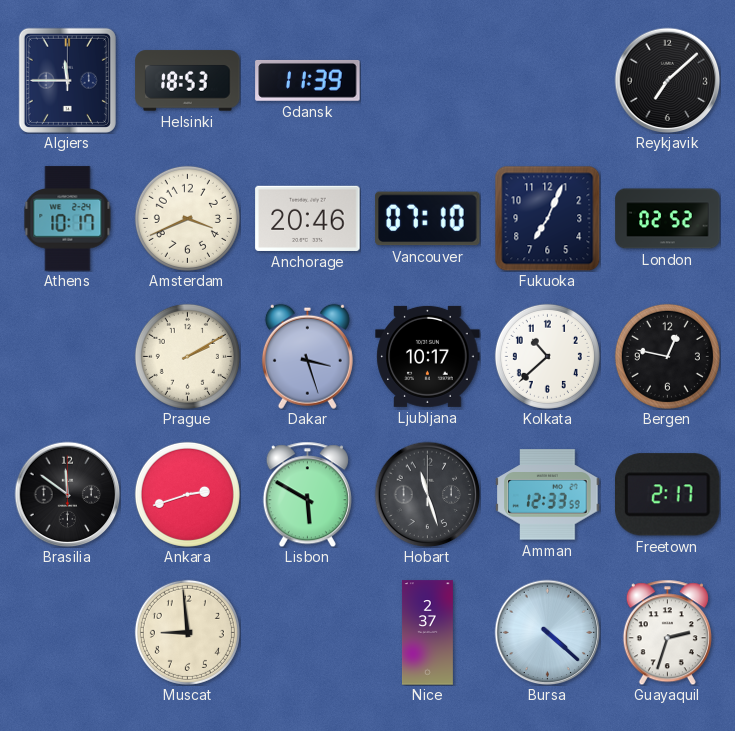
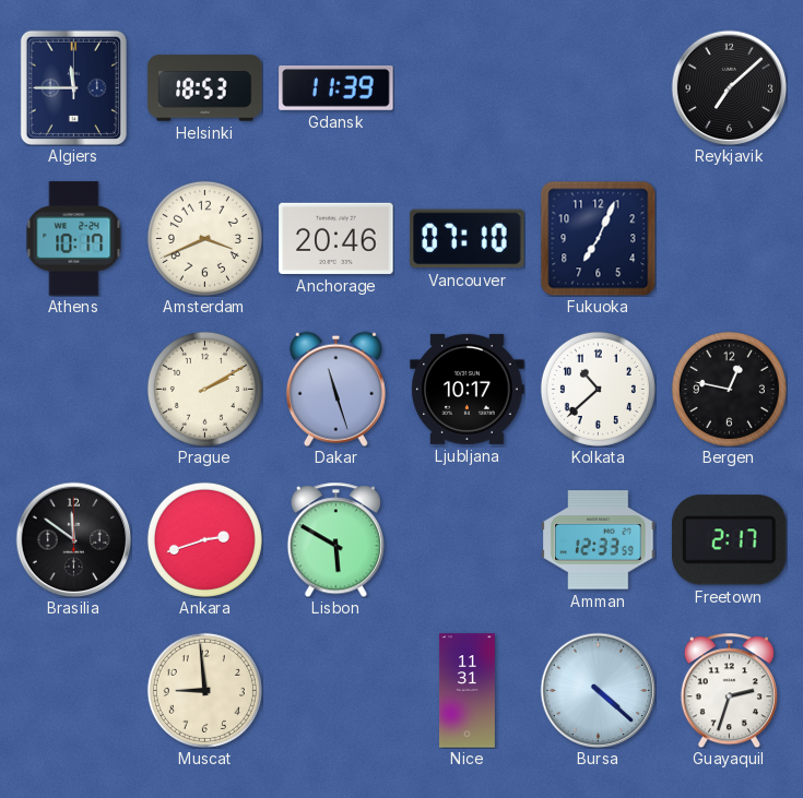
London: 02:52 -> none
Dakar: 3:27 -> 11:27
Hobart: 11:27 -> none
Nice: 2:37 -> 11:31
